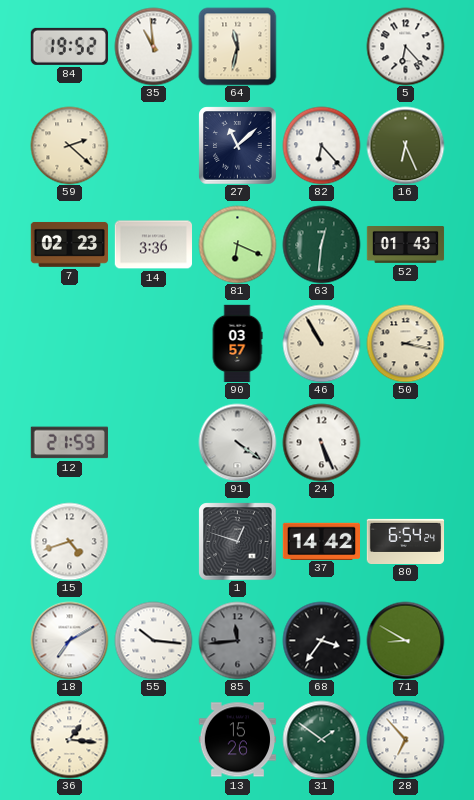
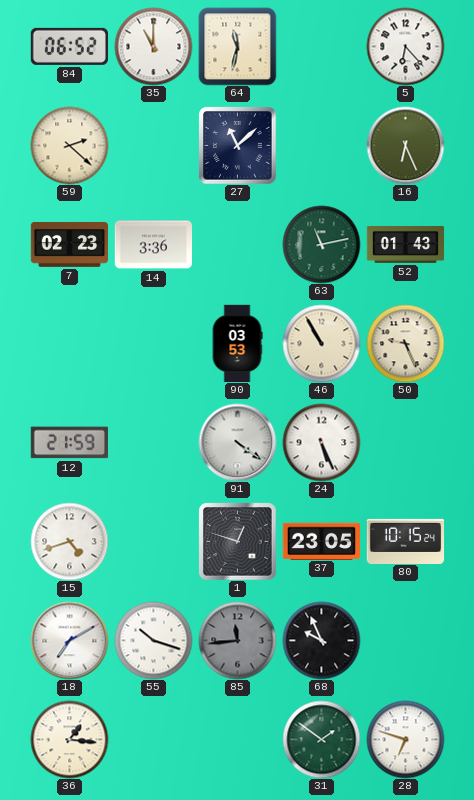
84: 19:52 -> 06:52
35: 10:59 -> 11:00
82: 6:23 -> none
81: 6:19 -> none
63: 12:31 -> 11:13
90: 03:57 -> 03:53
50: 2:17 -> 9:26
37: 14:42 -> 23:05
80: 6:54 -> 10:15
55: 10:16 -> 10:18
68: 3:36 -> 9:56
71: 8:50 -> none
13: 15:26 -> none
28: 6:53 -> 6:48
